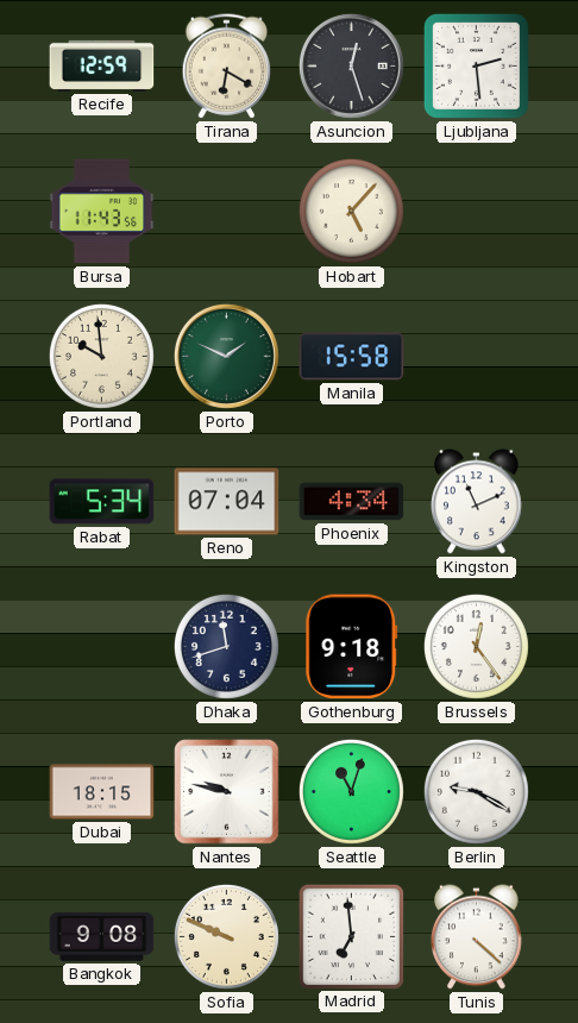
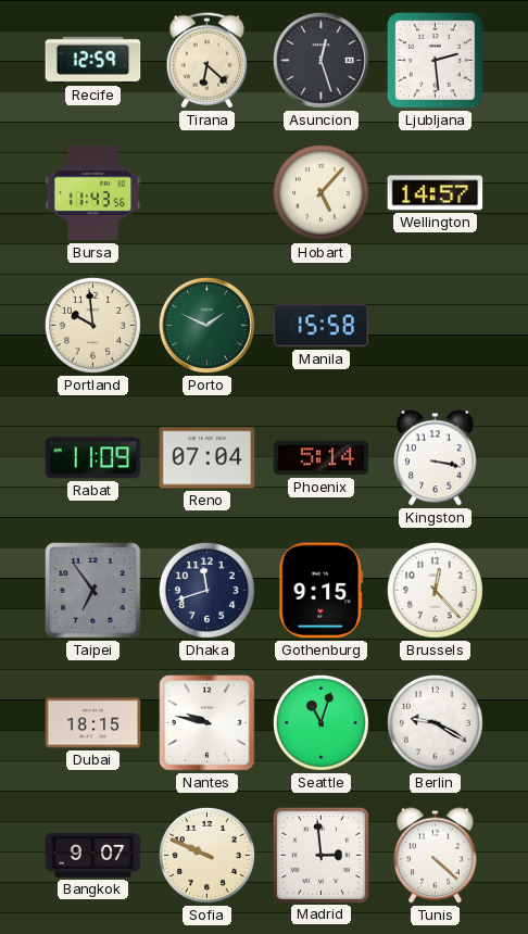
Tirana: 6:20 -> 6:22
Wellington: none -> 14:57
Rabat: 5:34 -> 11:09
Phoenix: 4:34 -> 5:14
Kingston: 11:11 -> 3:17
Taipei: none -> 6:54
Gothenburg: 9:18 -> 9:15
Brussels: 12:24 -> 12:23
Bangkok: 9:08 -> 9:07
Madrid: 6:59 -> 2:59
